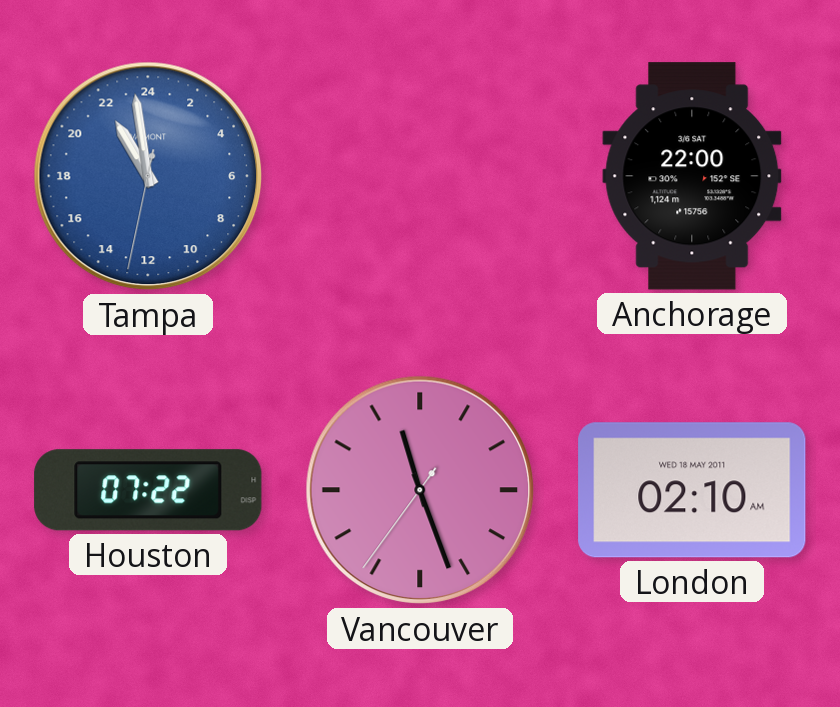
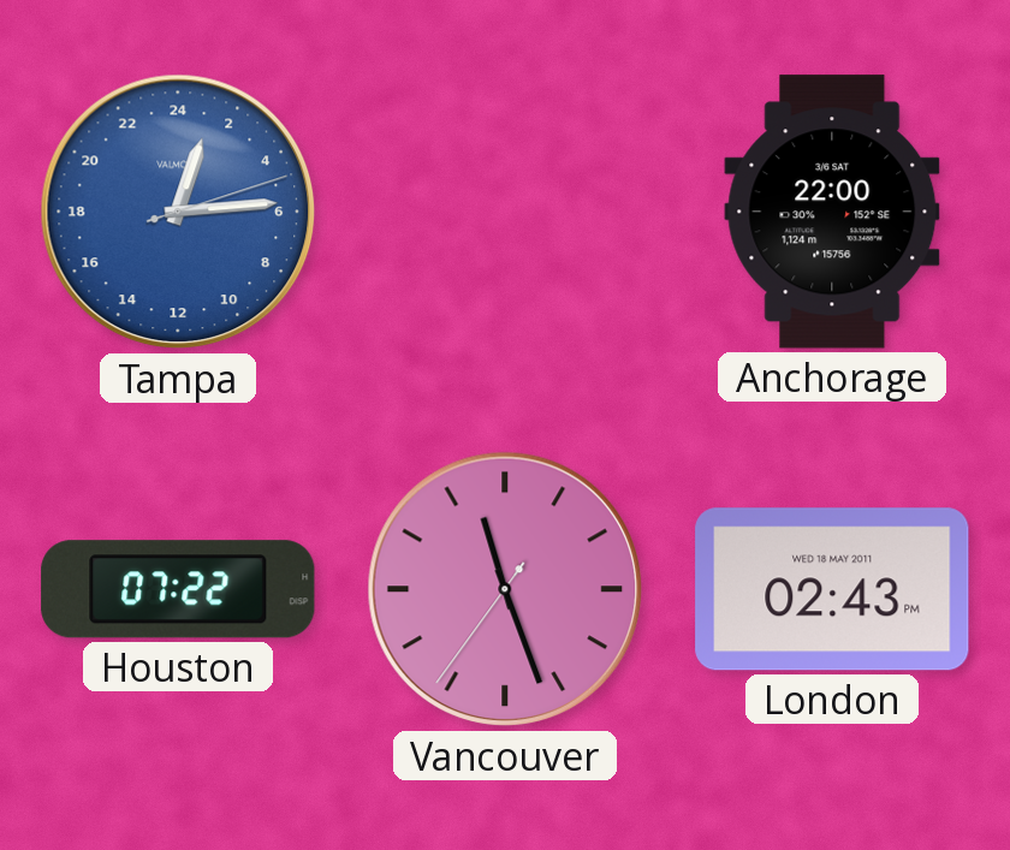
Tampa: 21:58 -> 1:14
London: 02:10 -> 02:43
